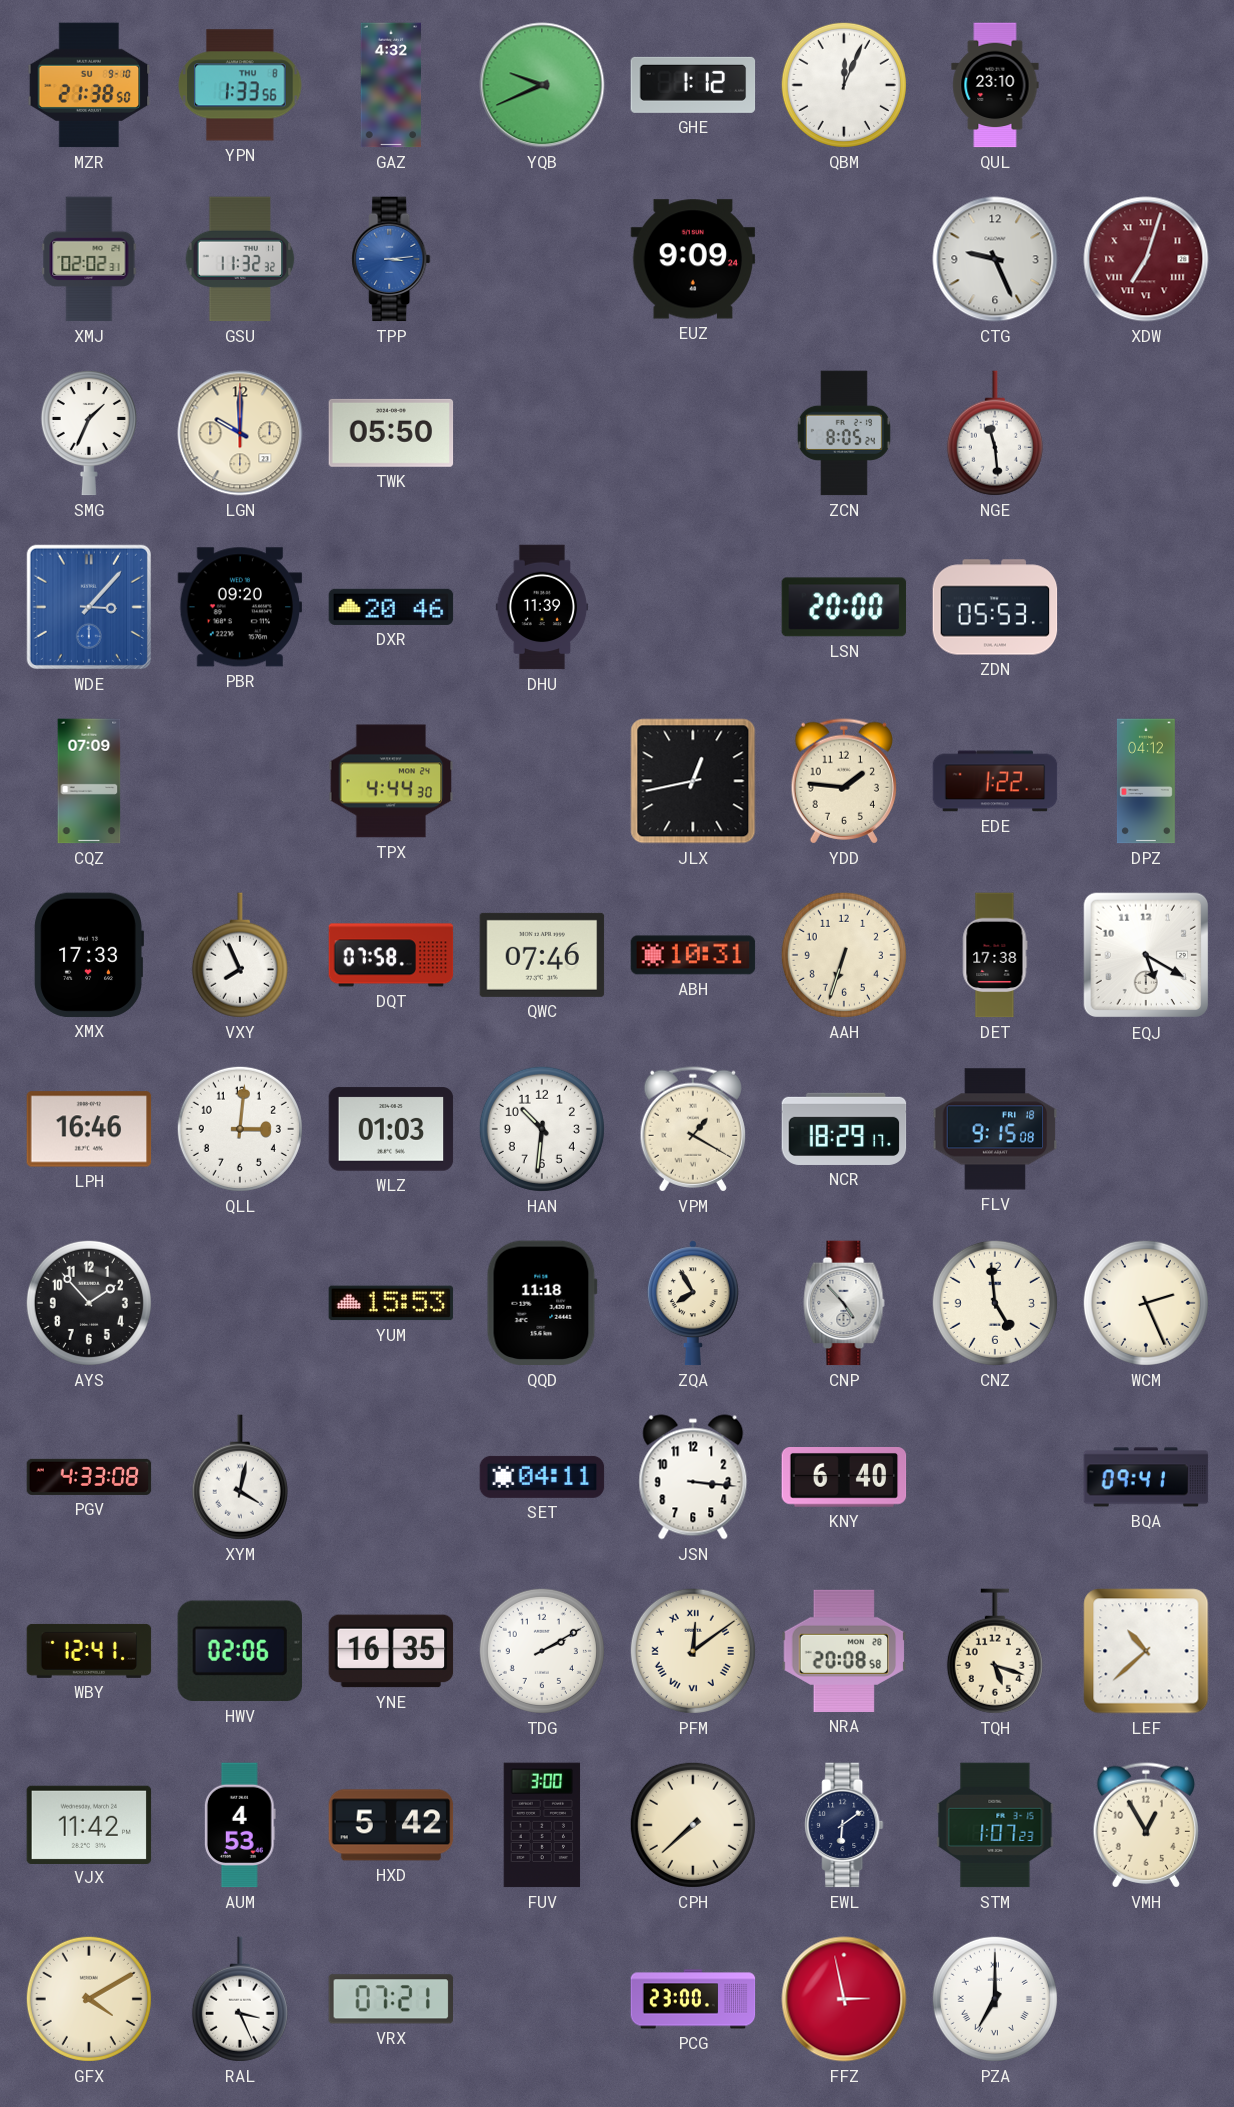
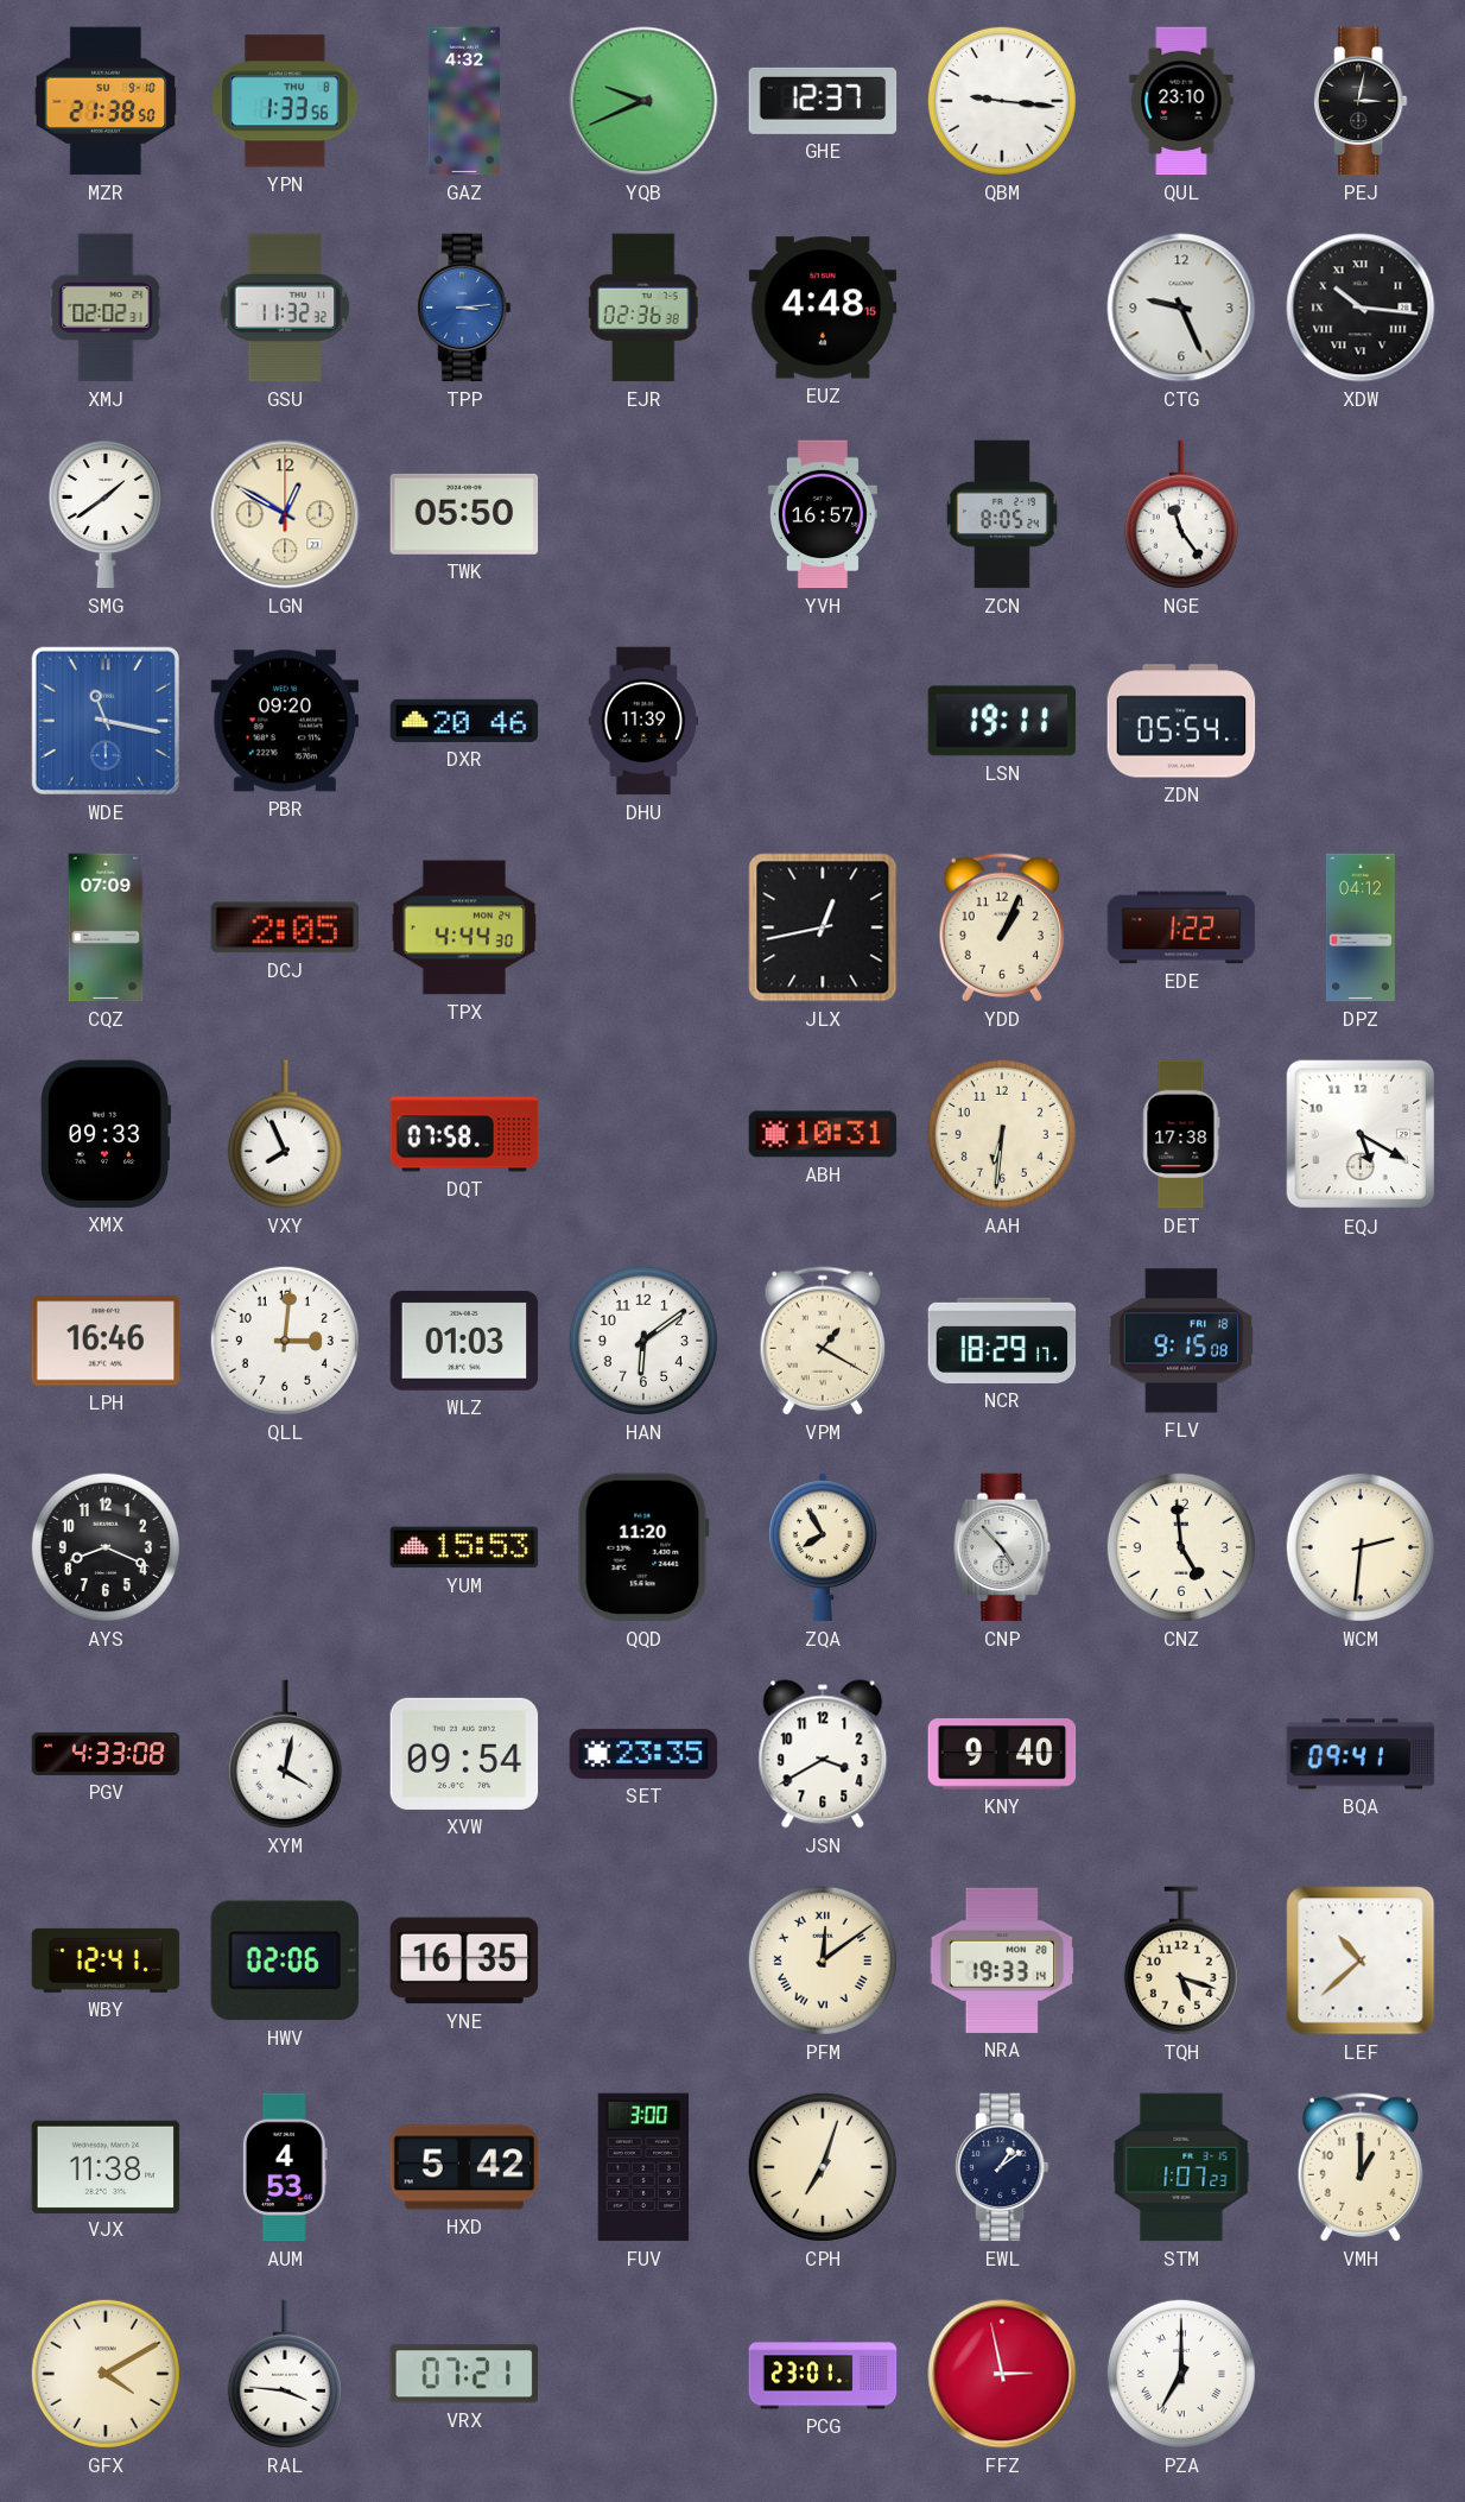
GHE: 1:12 -> 12:37
QBM: 12:04 -> 9:16
PEJ: none -> 3:02
EJR: none -> 02:36
EUZ: 9:09 -> 4:48
XDW: 7:03 -> 10:16
XDW dial: burgundy -> black
SMG: 1:34 -> 1:39
LGN: 10:00 -> 12:50
YVH: none -> 16:57
NGE: 11:29 -> 11:24
WDE: 3:07 -> 11:17
LSN: 20:00 -> 19:11
ZDN: 05:53 -> 05:54
DCJ: none -> 2:05
YDD: 1:46 -> 1:04
XMX: 17:33 -> 09:33
QWC: 07:46 -> none
AAH: 6:33 -> 6:31
HAN: 10:31 -> 6:09
AYS: 1:53 -> 8:19
QQD: 11:18 -> 11:20
WCM: 2:26 -> 2:31
XVW: none -> 09:54
SET: 04:11 -> 23:35
JSN: 3:16 -> 3:40
KNY: 6:40 -> 9:40
TDG: 2:10 -> none
NRA: 20:08 -> 19:33
VJX: 11:42 -> 11:38
CPH: 7:38 -> 7:03
EWL: 6:09 -> 1:09
VMH: 12:55 -> 1:00
RAL: 3:26 -> 3:46
PCG: 23:00 -> 23:01
